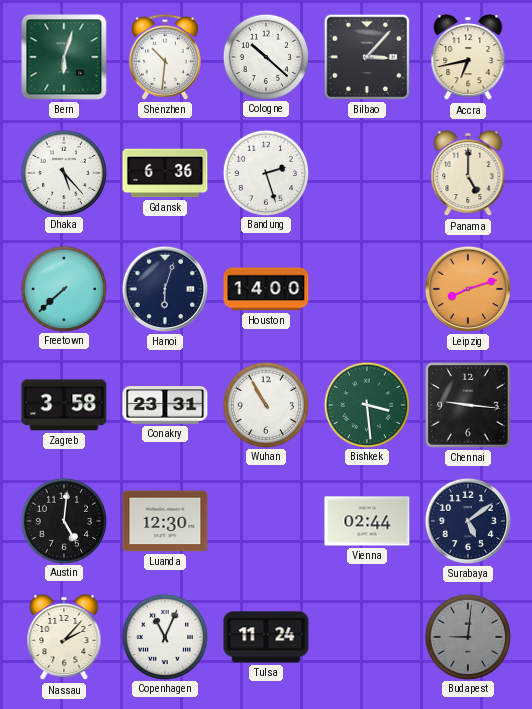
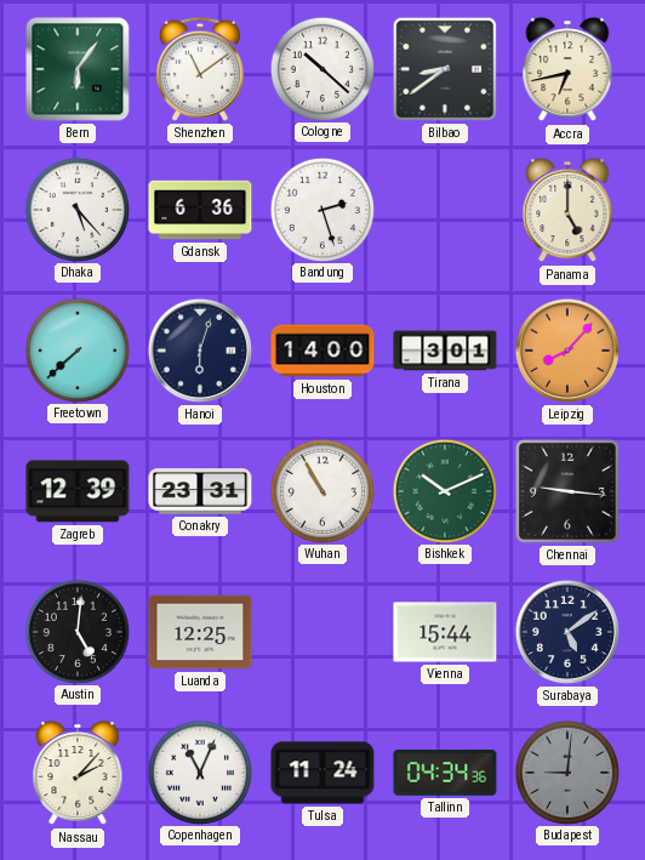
Bern: 6:03 -> 6:06
Shenzhen: 10:31 -> 11:09
Bilbao: 3:07 -> 8:39
Tirana: none -> 3:01
Leipzig: 8:12 -> 8:07
Zagreb: 3:58 -> 12:39
Bishkek: 3:29 -> 10:11
Luanda: 12:30 -> 12:25
Vienna: 02:44 -> 15:44
Tallinn: none -> 04:34
